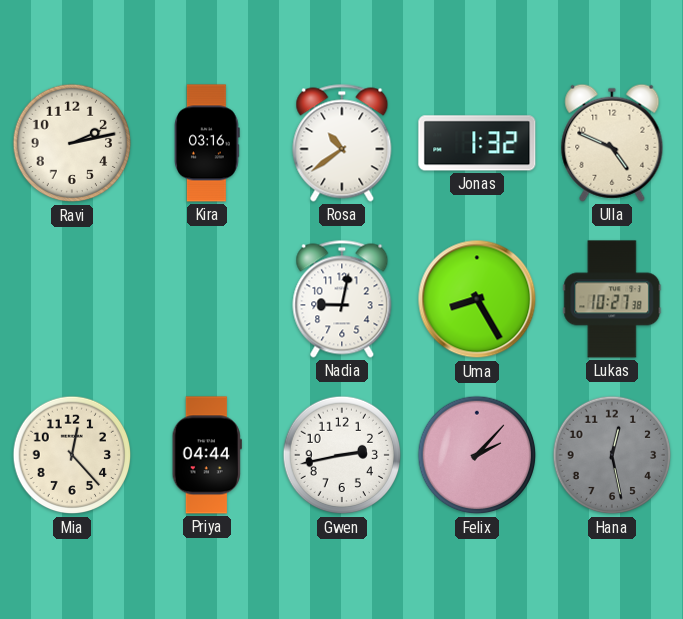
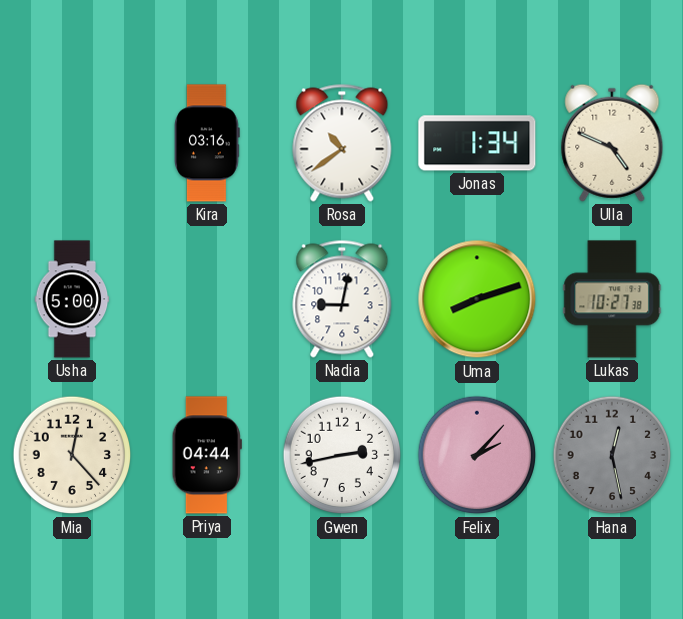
Ravi: 2:13 -> none
Jonas: 1:32 -> 1:34
Usha: none -> 5:00
Uma: 8:25 -> 8:12
